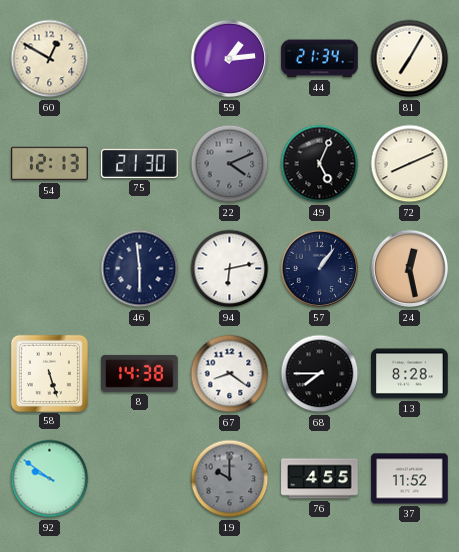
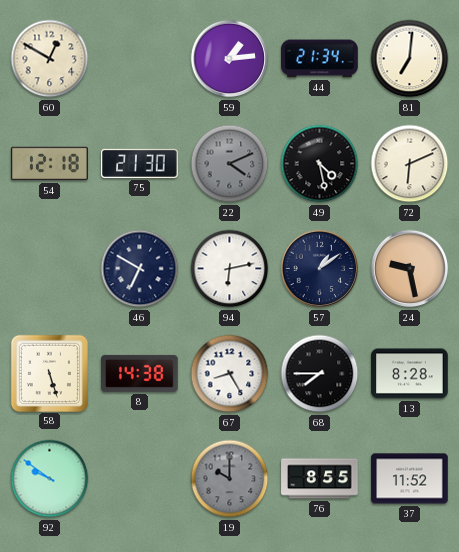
81: 7:05 -> 7:01
54: 12:13 -> 12:18
49: 5:04 -> 4:28
72: 8:11 -> 6:11
46: 5:59 -> 6:50
57: 1:06 -> 1:09
24: 12:28 -> 9:28
67: 8:21 -> 8:25
76: 4:55 -> 8:55
